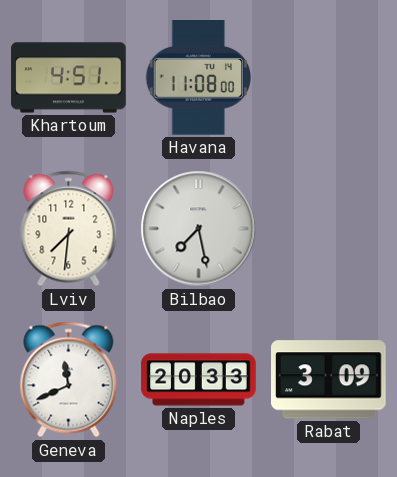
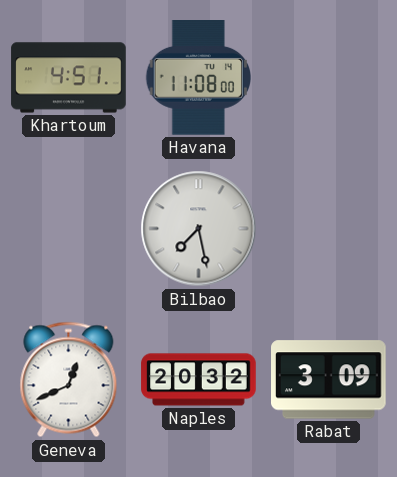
Lviv: 7:31 -> none
Geneva: 11:41 -> 12:41
Naples: 20:33 -> 20:32
